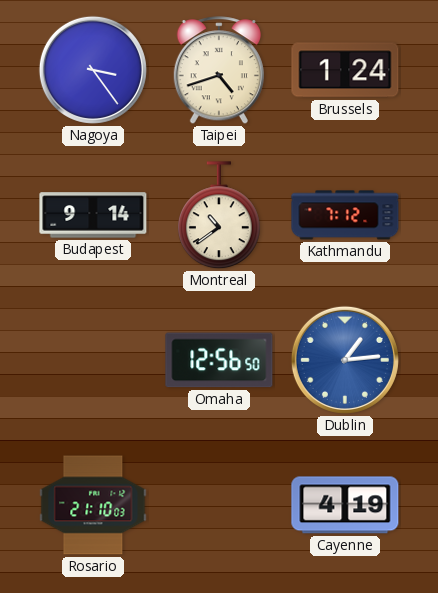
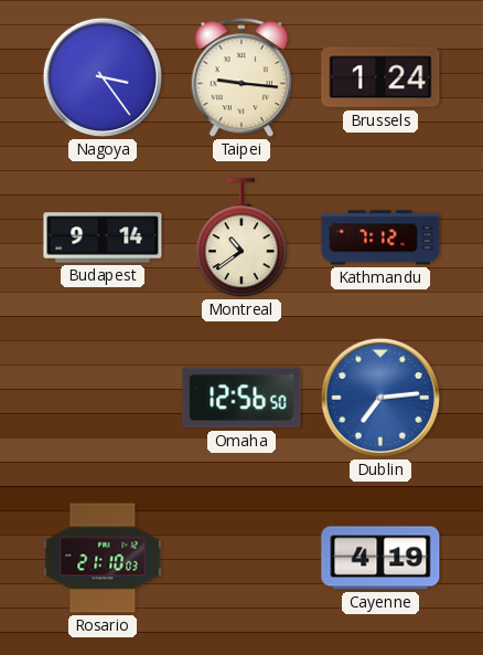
Taipei: 4:42 -> 9:16
Dublin: 1:14 -> 7:14
